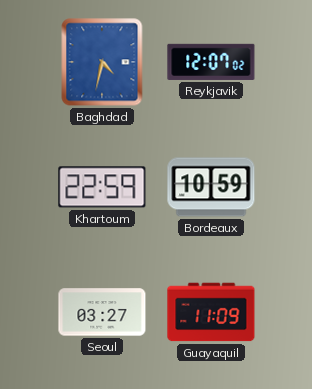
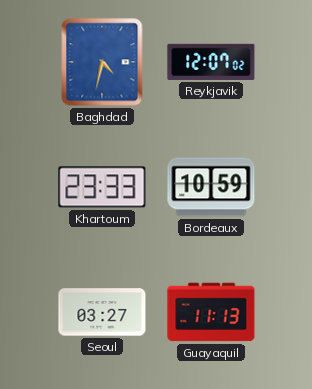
Khartoum: 22:59 -> 23:33
Guayaquil: 11:09 -> 11:13
